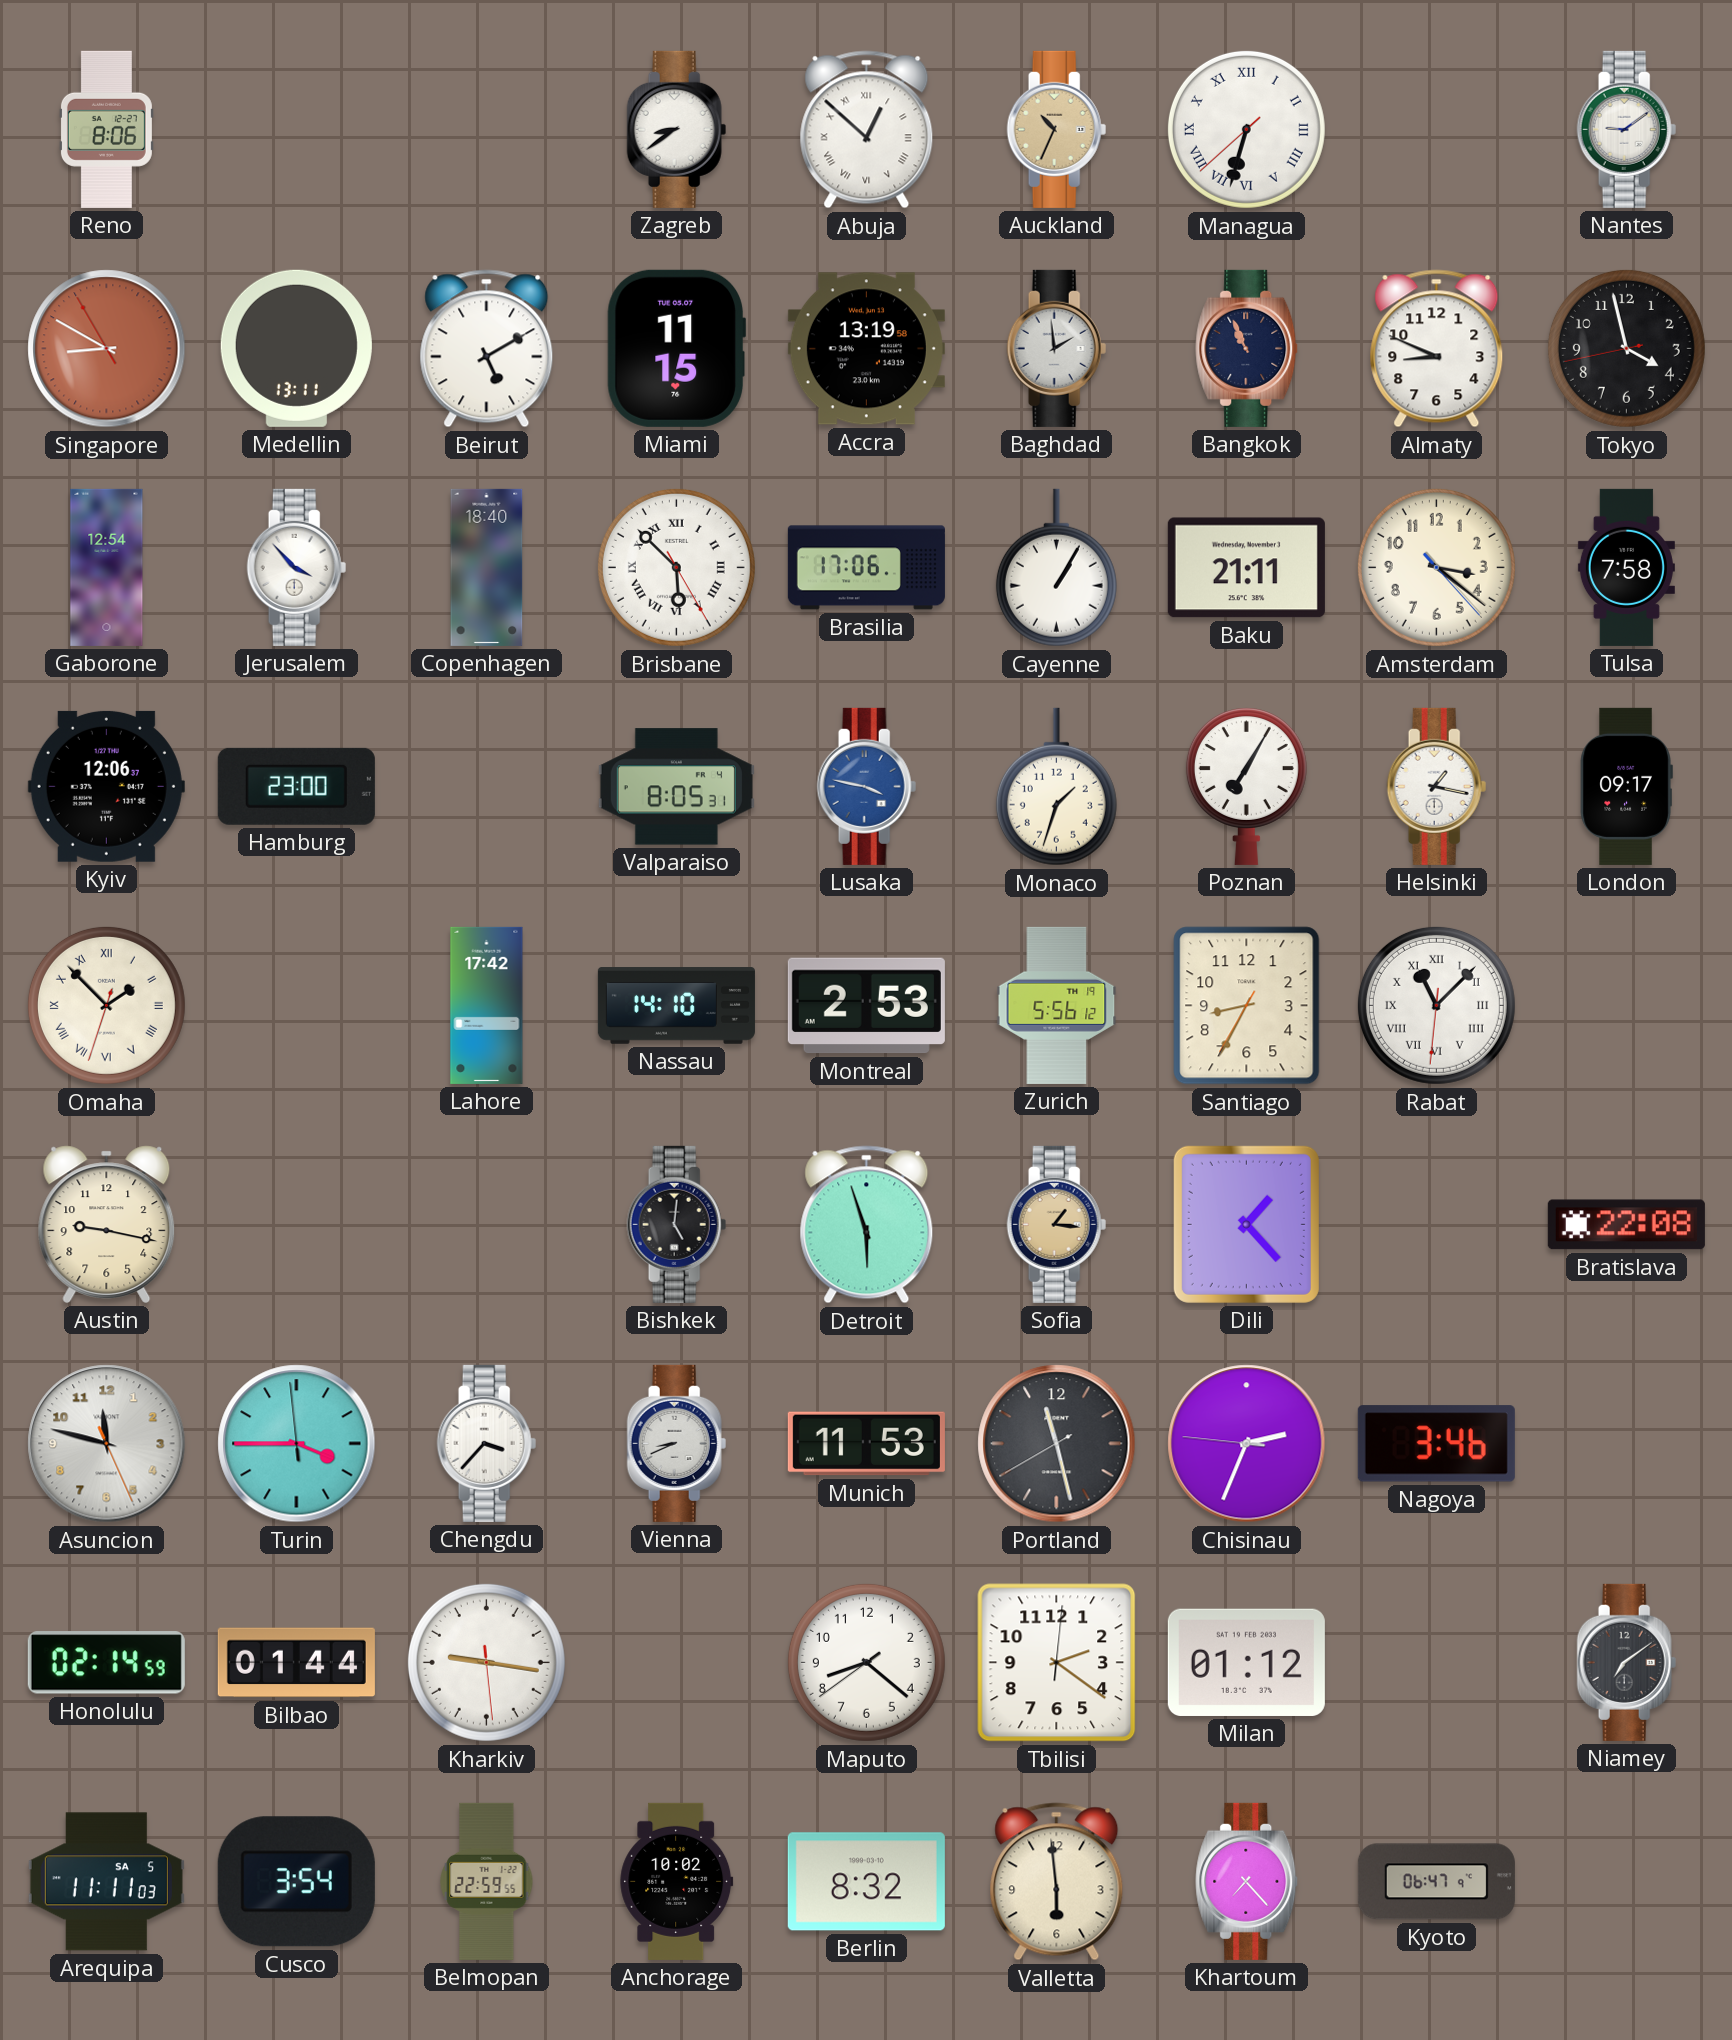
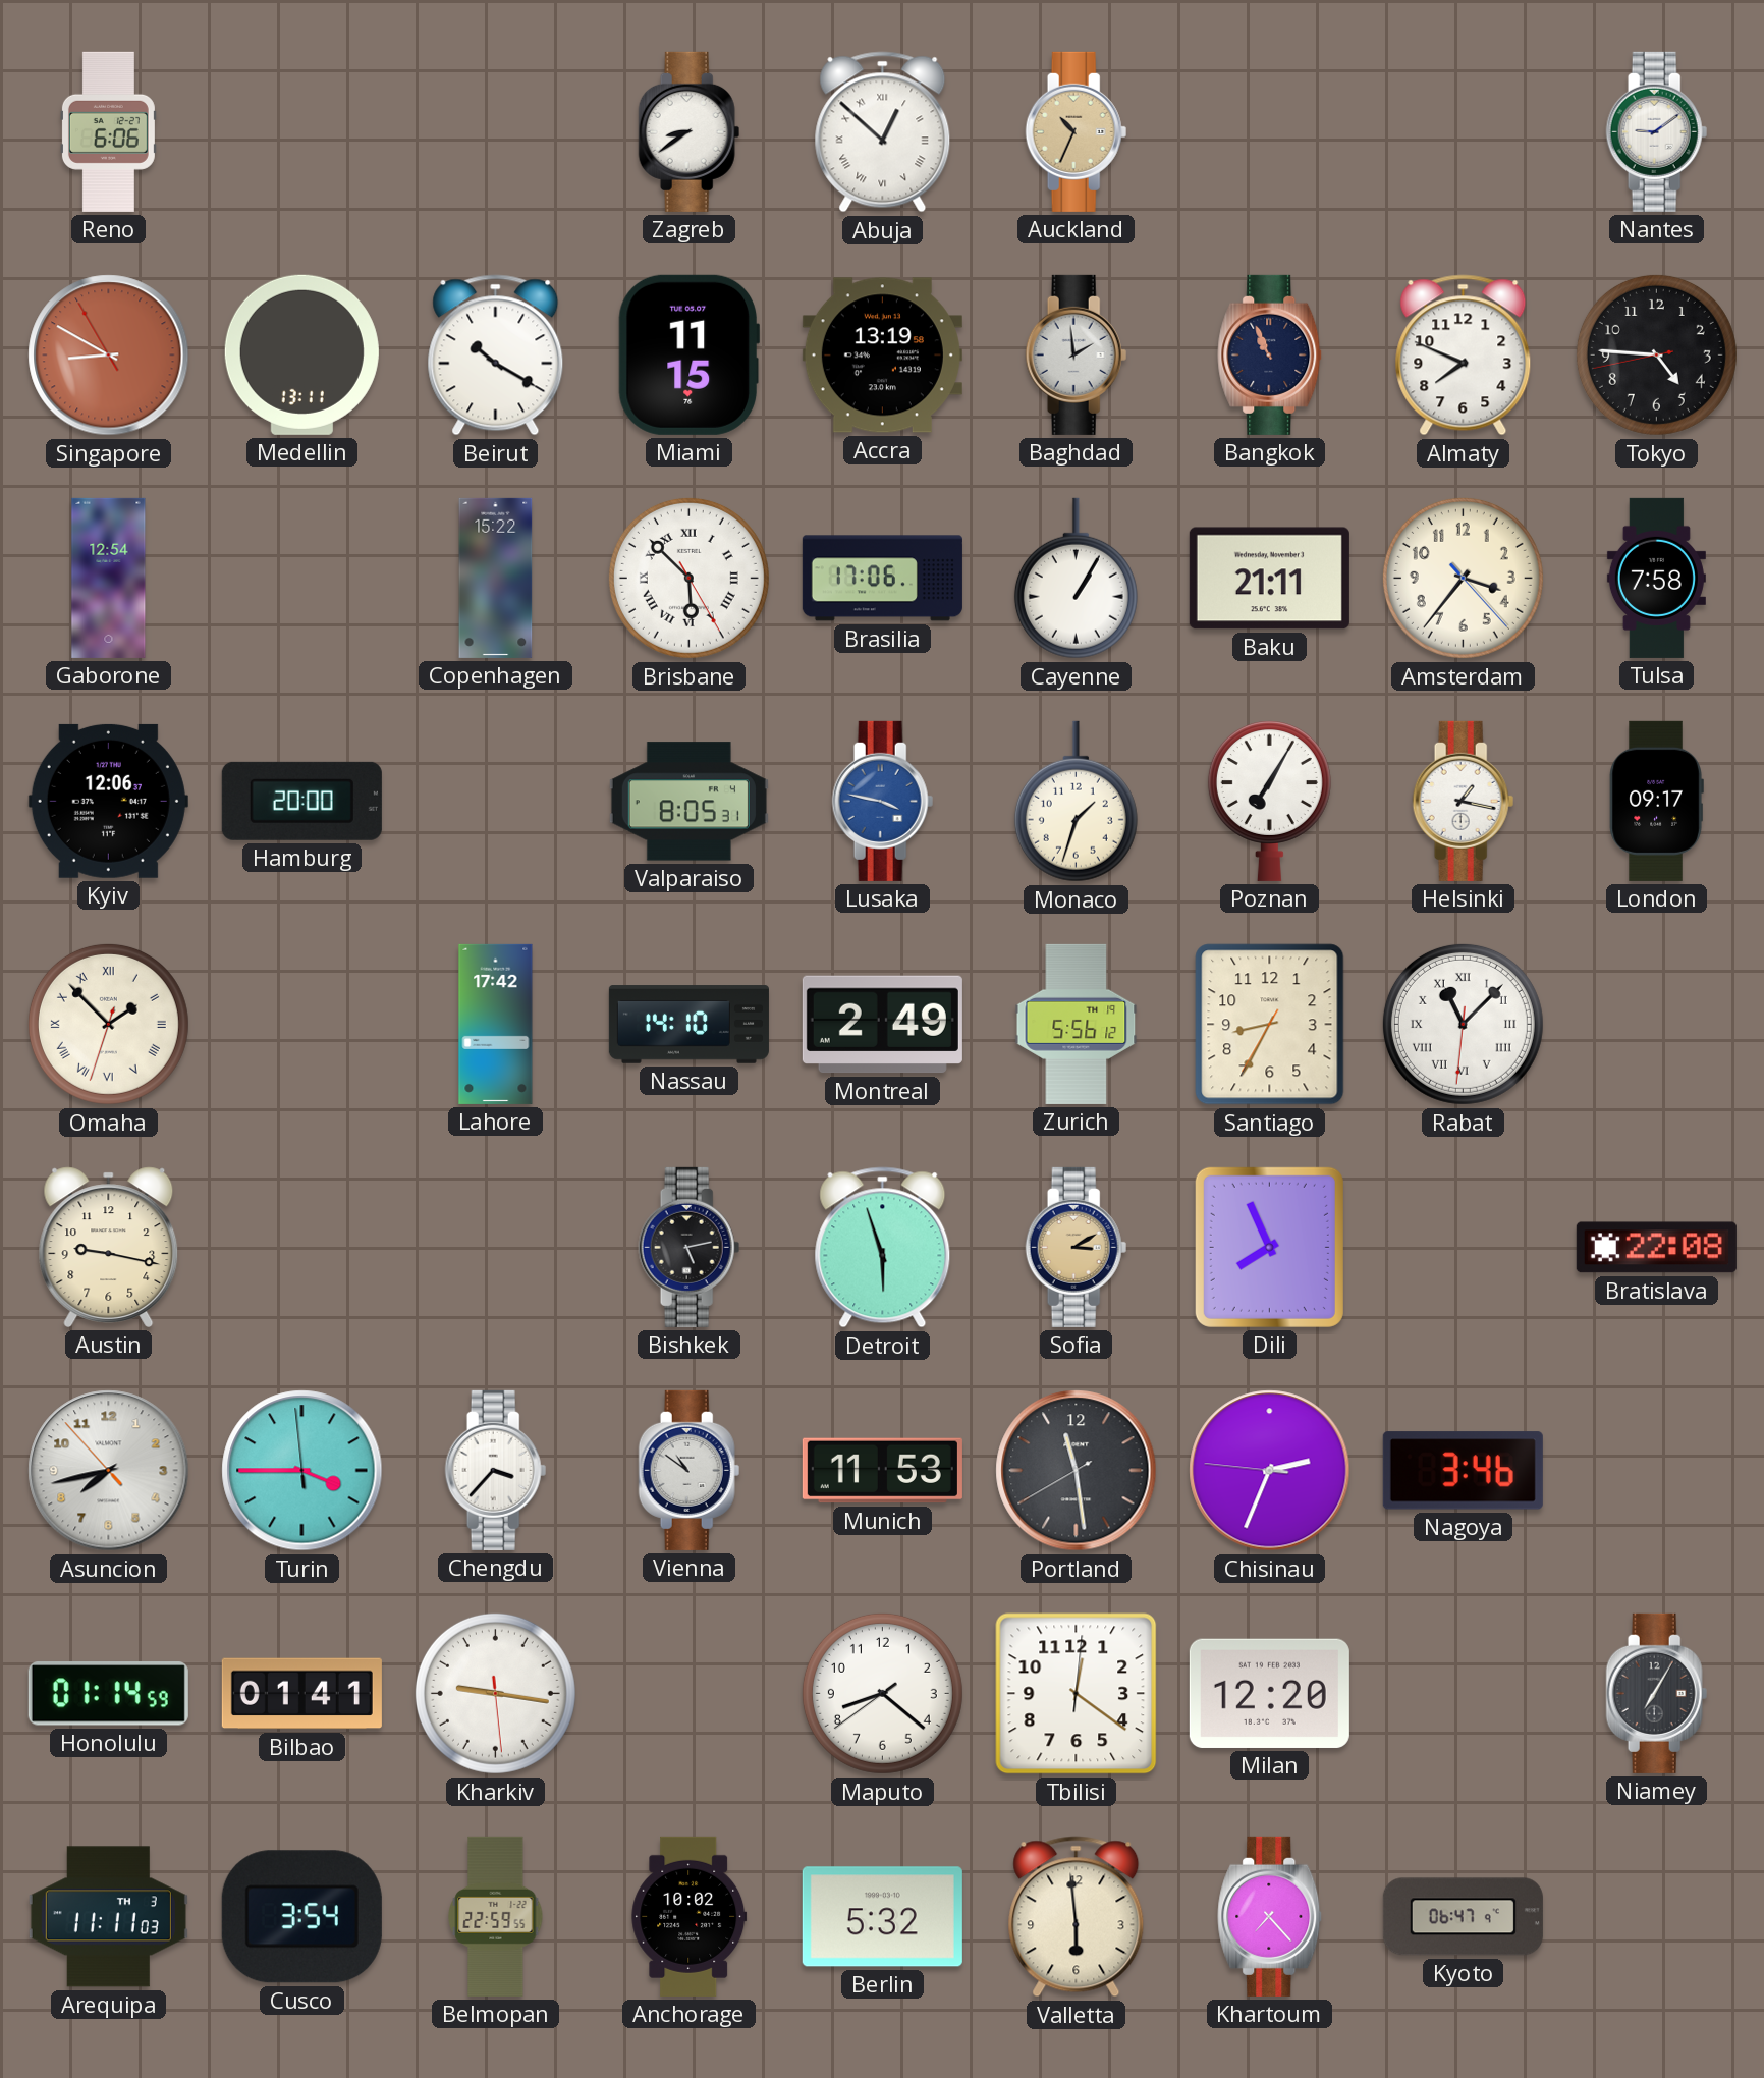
Reno: 8:06 -> 6:06
Managua: 6:32 -> none
Beirut: 5:10 -> 10:20
Almaty: 8:49 -> 7:49
Tokyo: 3:57 -> 4:45
Jerusalem: 3:53 -> none
Copenhagen: 18:40 -> 15:22
Amsterdam: 3:21 -> 3:36
Hamburg: 23:00 -> 20:00
Montreal: 2:53 -> 2:49
Bishkek: 5:01 -> 5:13
Sofia: 1:16 -> 3:10
Dili: 1:23 -> 7:56
Asuncion: 11:47 -> 7:42
Vienna: 8:41 -> 10:51
Portland: 11:27 -> 11:28
Honolulu: 02:14 -> 01:14
Bilbao: 01:44 -> 01:41
Tbilisi: 2:21 -> 12:21
Milan: 01:12 -> 12:20
Niamey: 7:09 -> 7:05
Arequipa date: SA 5 -> TH 3
Berlin: 8:32 -> 5:32
